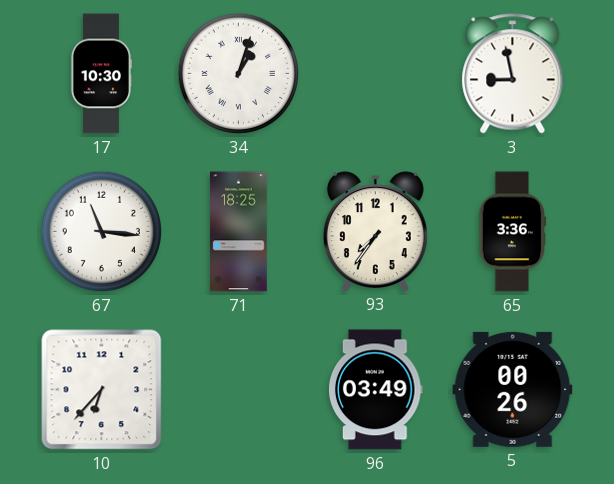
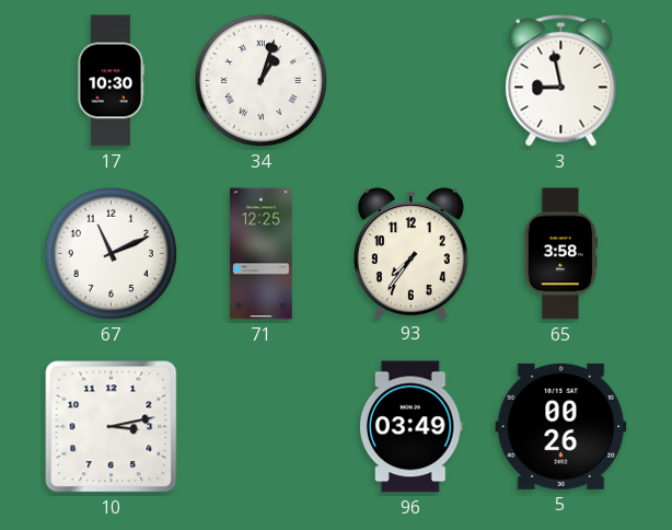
67: 11:16 -> 11:11
71: 18:25 -> 12:25
65: 3:36 -> 3:58
10: 6:37 -> 3:13
